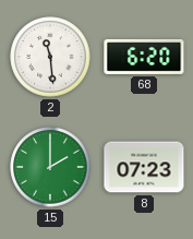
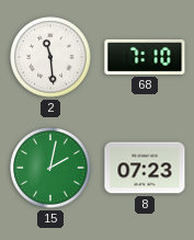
68: 6:20 -> 7:10
15: 2:00 -> 2:02
